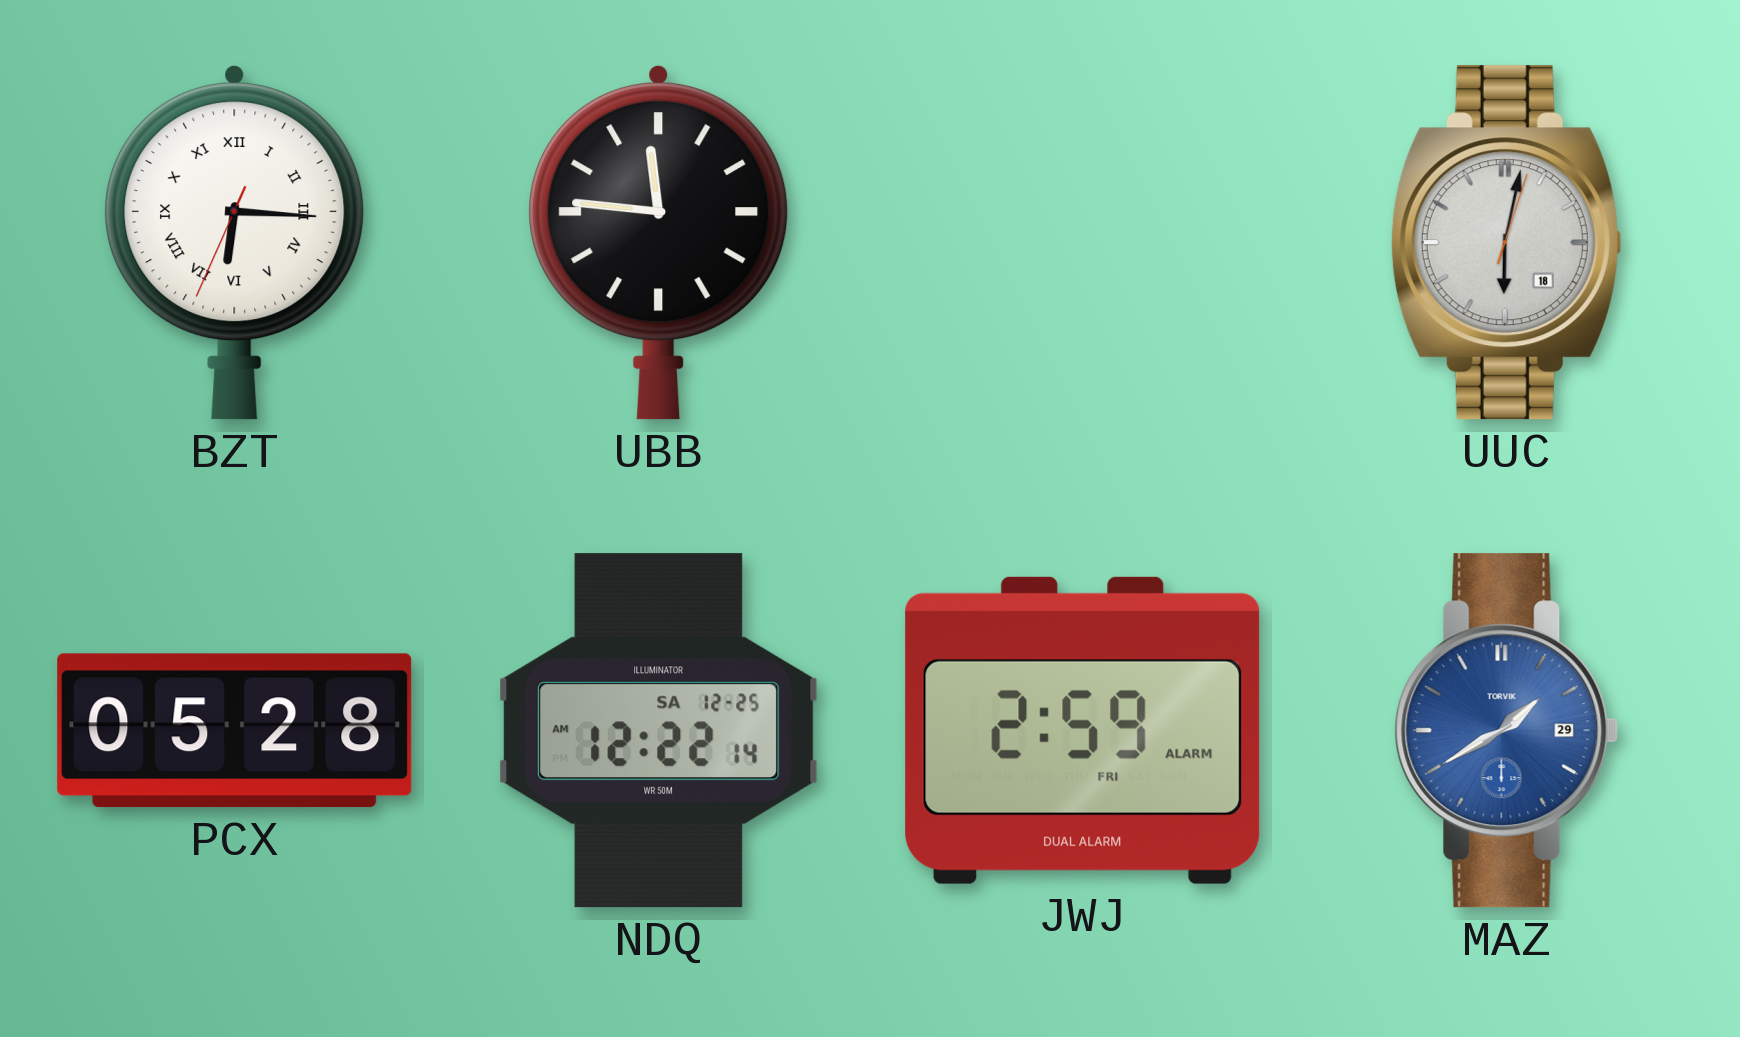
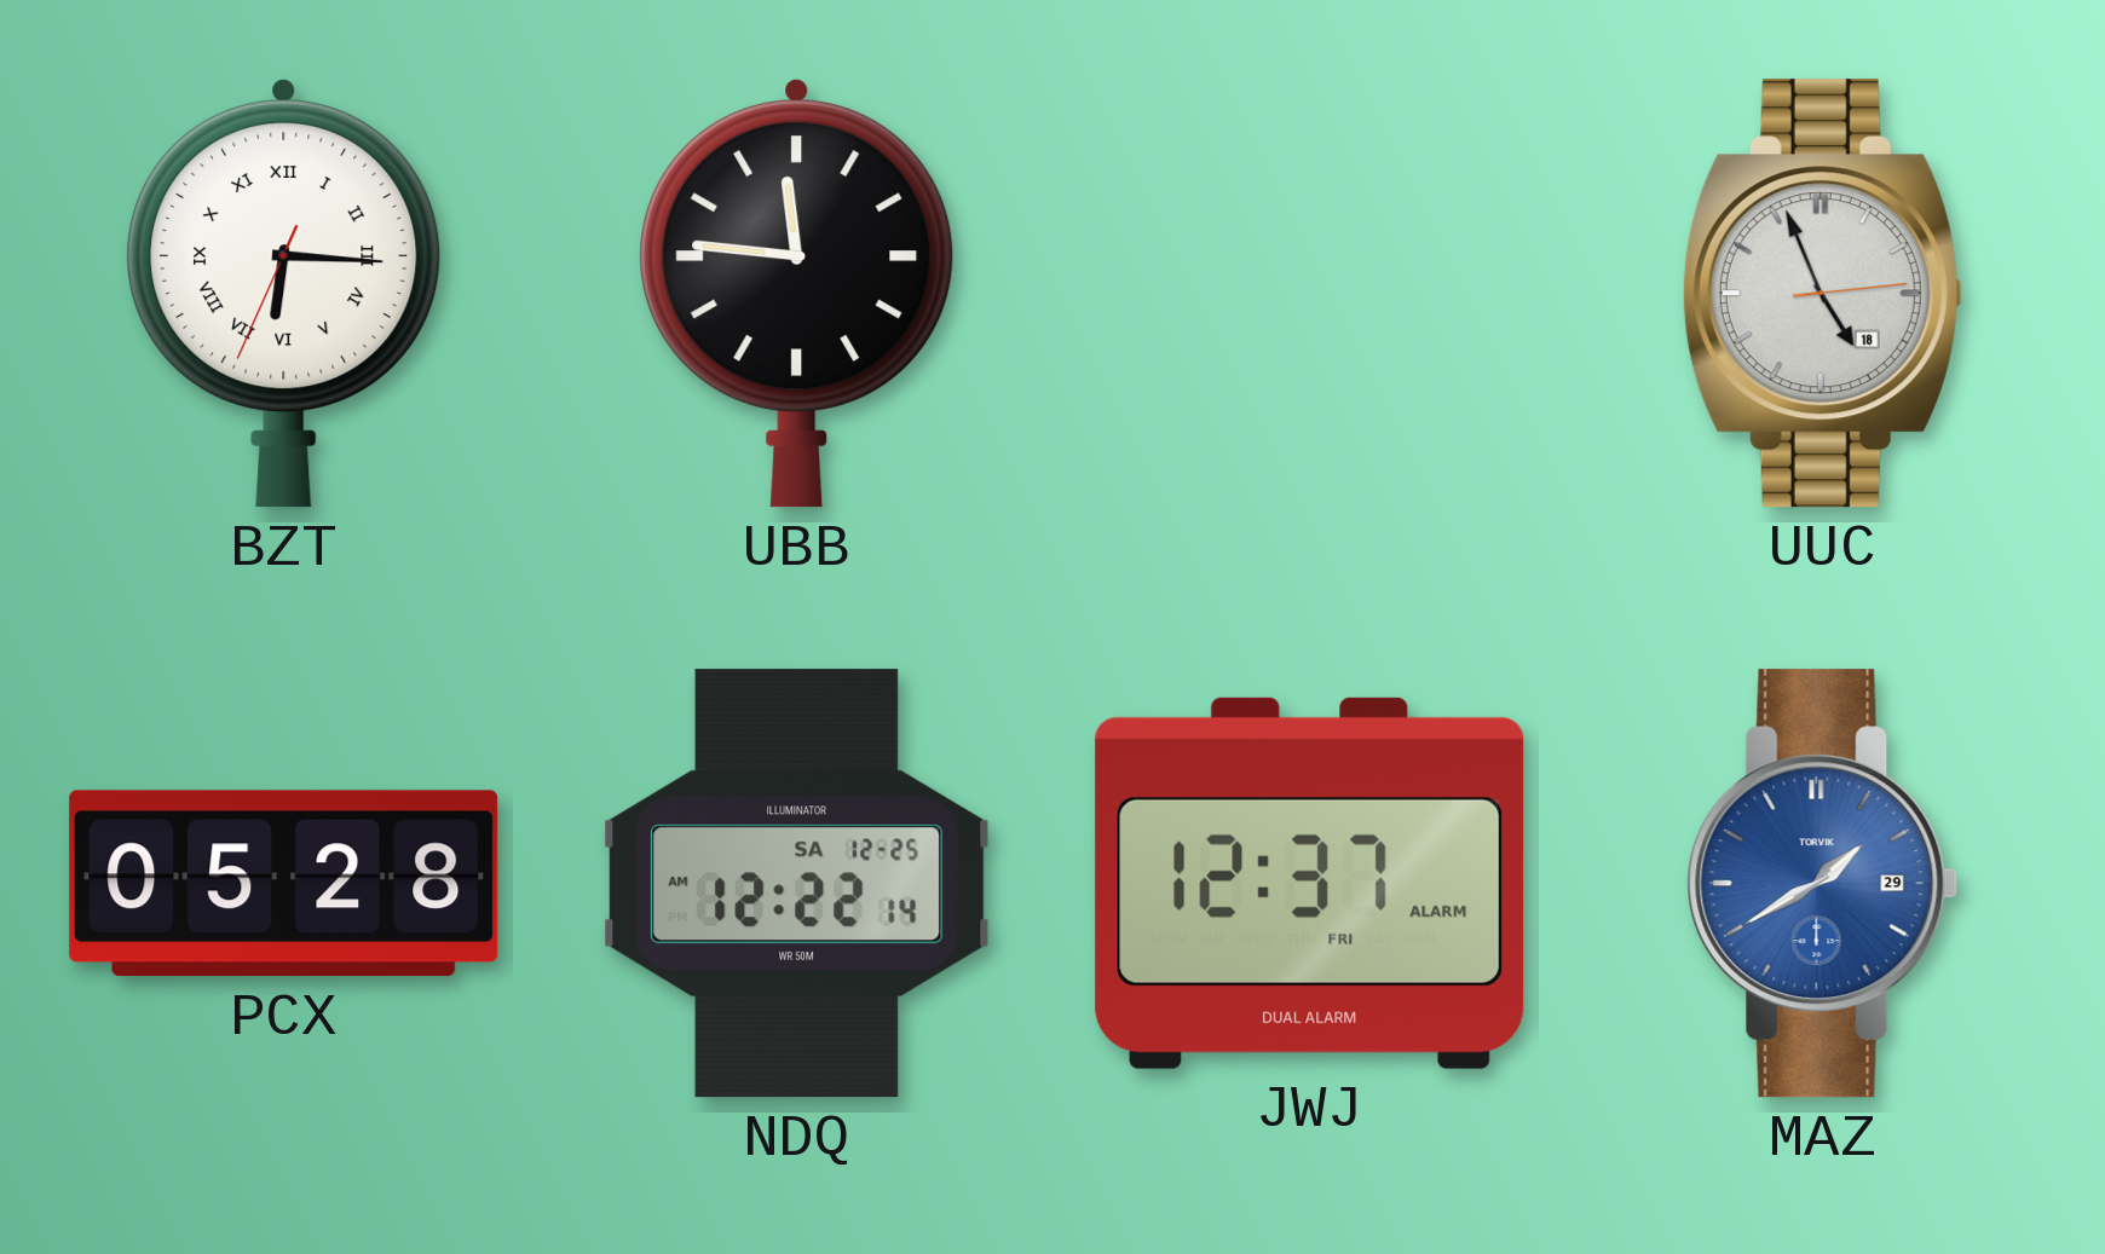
UUC: 6:02 -> 4:56
JWJ: 2:59 -> 12:37
